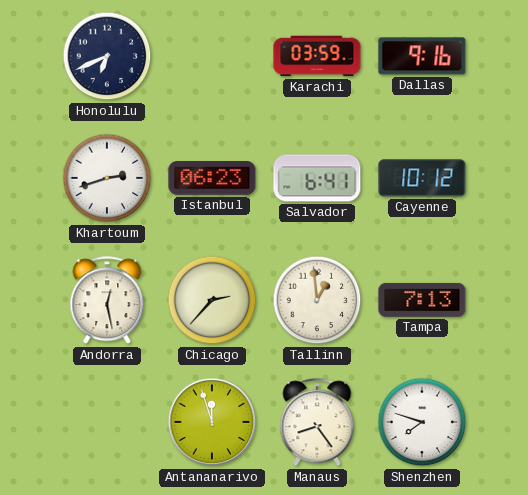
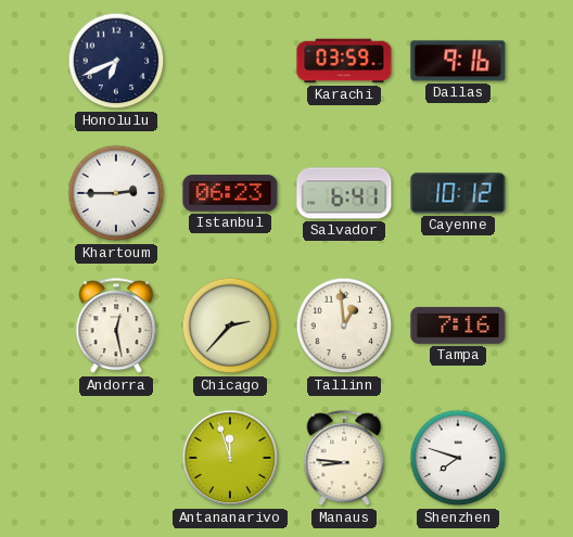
Khartoum: 2:42 -> 2:45
Tampa: 7:13 -> 7:16
Manaus: 8:24 -> 8:46
